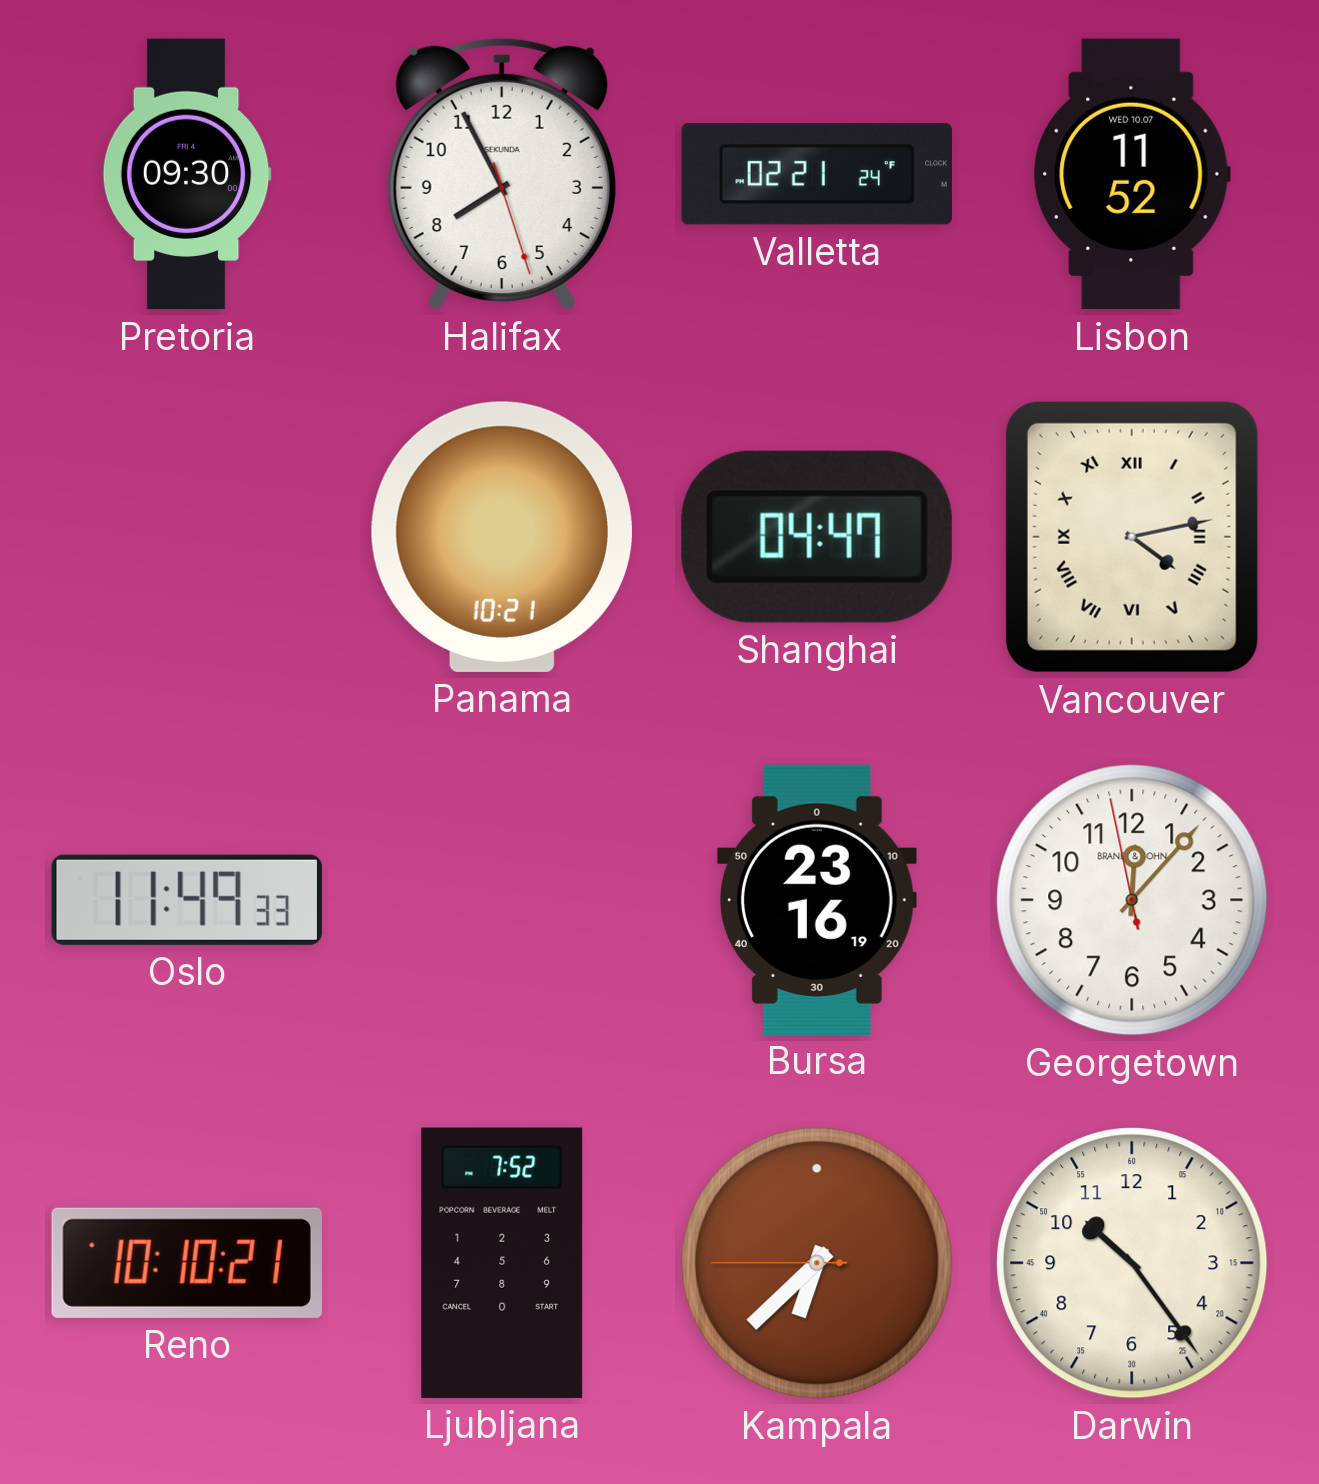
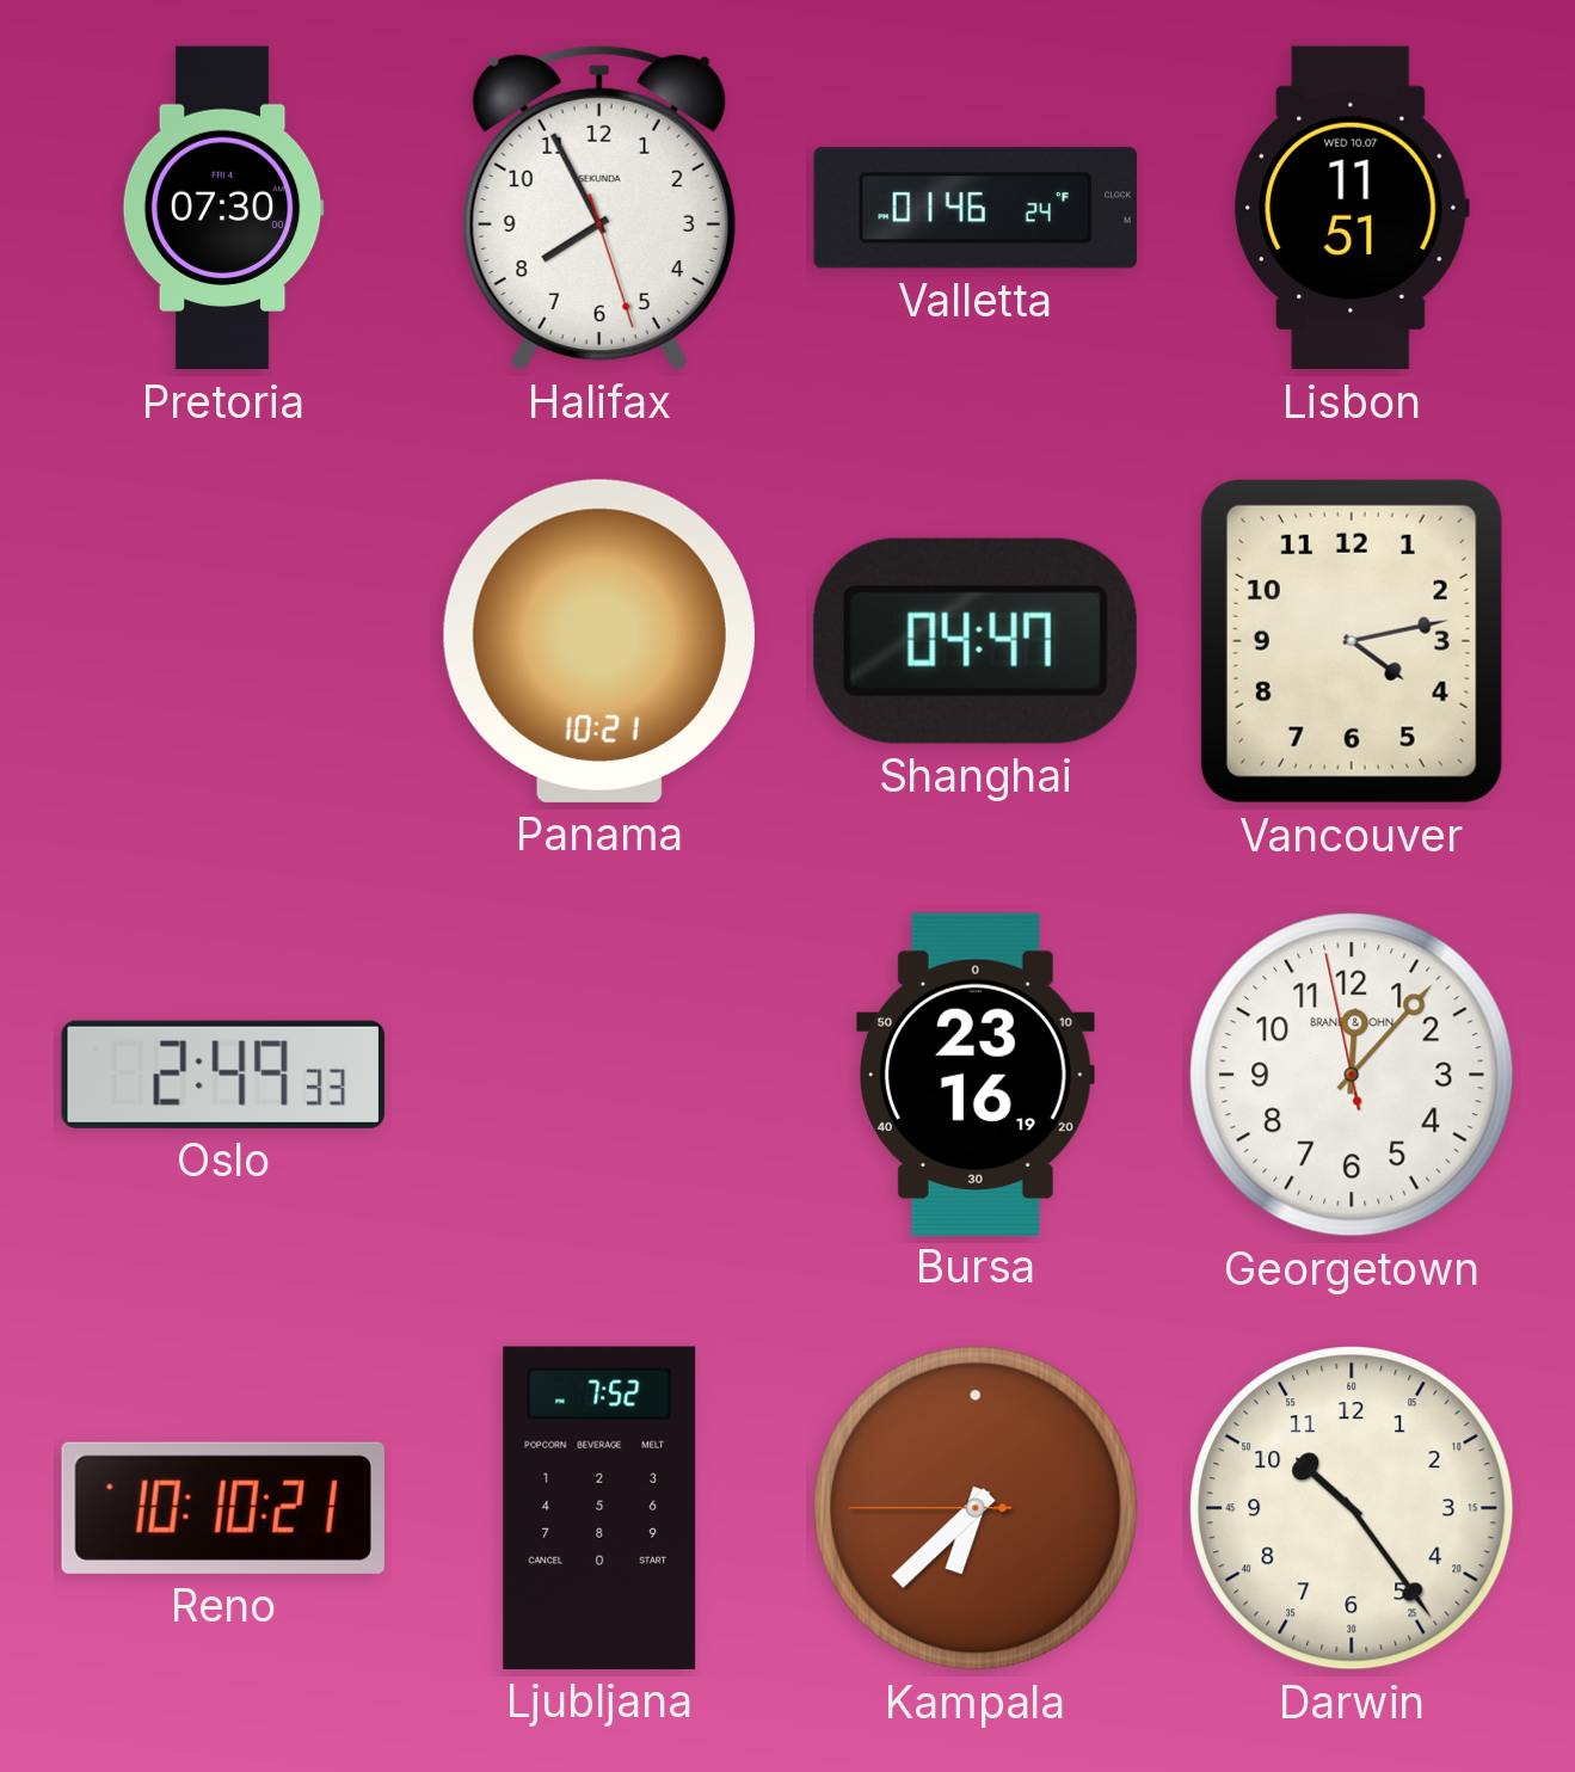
Pretoria: 09:30 -> 07:30
Valletta: 02:21 -> 01:46
Lisbon: 11:52 -> 11:51
Vancouver numerals: Roman -> Arabic
Oslo: 11:49 -> 2:49
